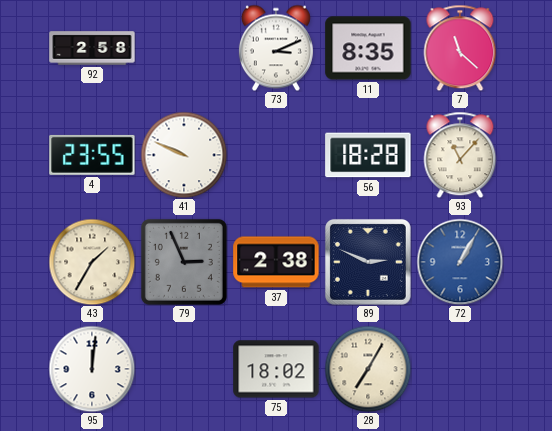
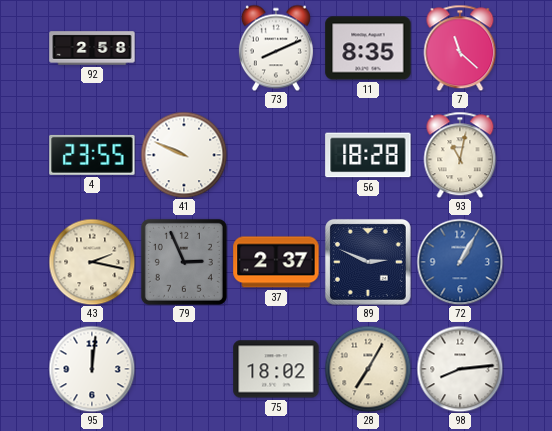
73: 3:11 -> 8:11
93: 11:07 -> 11:02
43: 1:35 -> 2:17
37: 2:38 -> 2:37
98: none -> 8:14
